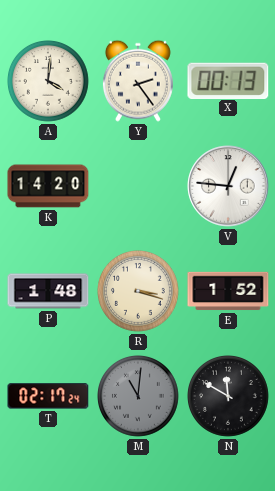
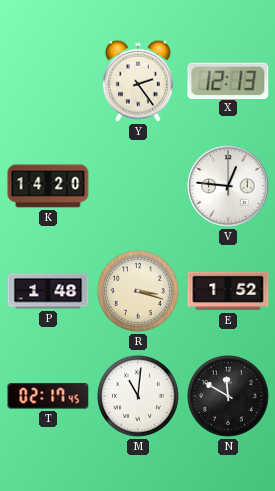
A: 4:01 -> none
X: 00:13 -> 12:13
T: 02:17:24 -> 02:17:45
M dial: grey -> white
